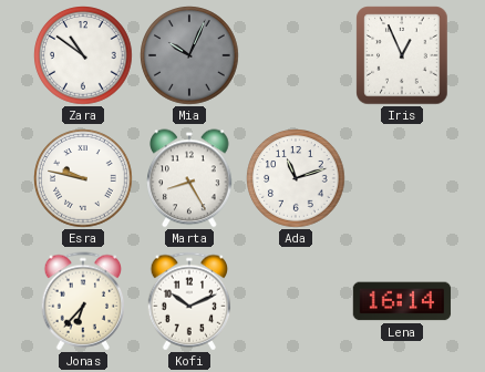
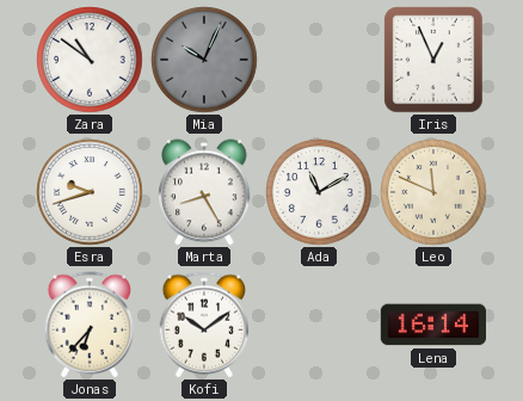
Esra: 9:47 -> 9:42
Ada: 11:12 -> 11:10
Leo: none -> 11:49
Kofi: 10:11 -> 10:09
